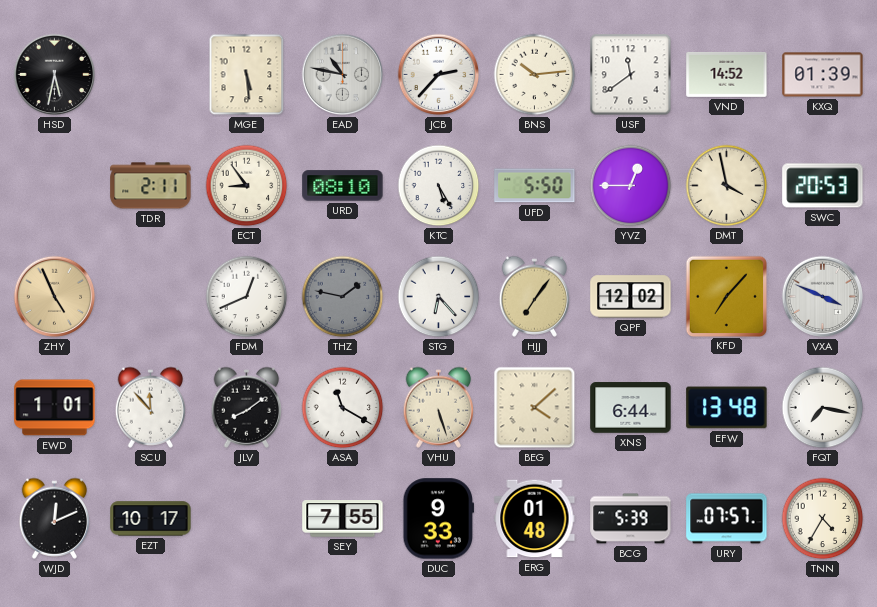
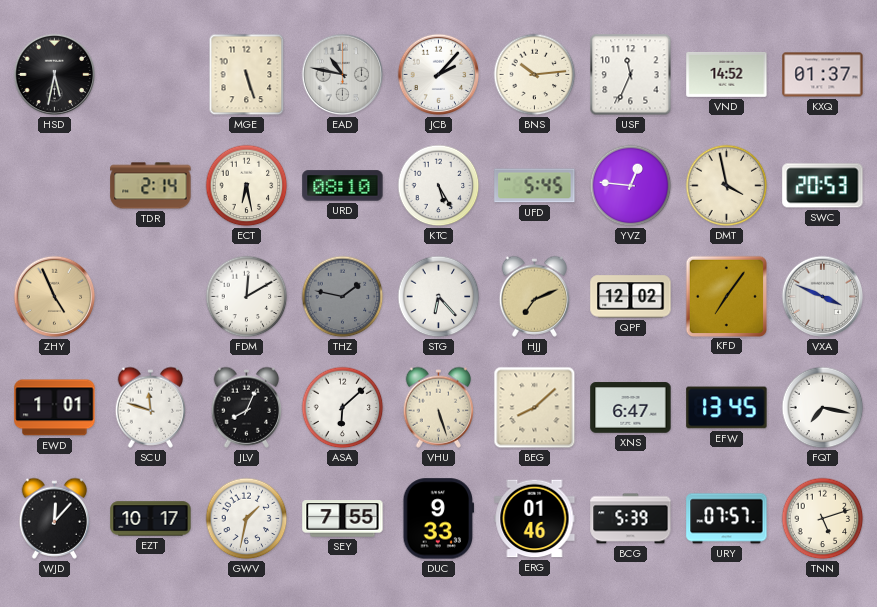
MGE: 5:29 -> 5:27
JCB: 2:37 -> 2:07
USF: 11:39 -> 11:34
KXQ: 01:39 -> 01:37
TDR: 2:11 -> 2:14
ECT: 8:54 -> 6:28
UFD: 5:50 -> 5:45
YVZ: 12:45 -> 12:46
FDM: 12:41 -> 12:10
HJJ: 7:06 -> 7:11
KFD: 7:07 -> 7:06
SCU: 11:53 -> 11:48
JLV: 8:09 -> 8:04
ASA: 11:20 -> 6:08
BEG: 4:08 -> 8:08
XNS: 6:44 -> 6:47
EFW: 13:48 -> 13:45
WJD: 12:11 -> 12:07
GWV: none -> 1:32
ERG: 01:48 -> 01:46
TNN: 4:35 -> 5:12
